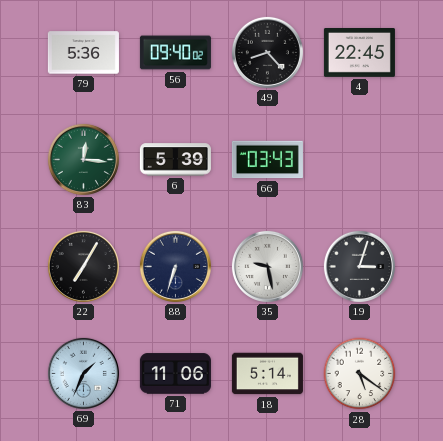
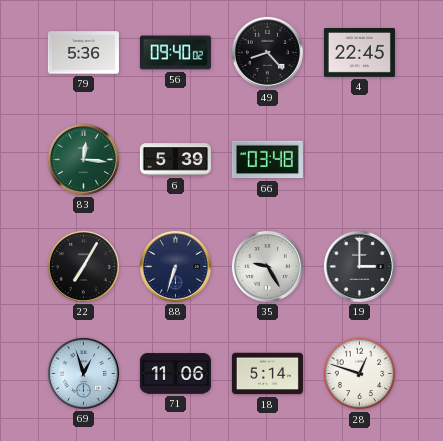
66: 03:43 -> 03:48
35: 9:28 -> 9:25
19: 3:03 -> 3:00
69: 1:34 -> 12:57
28: 5:21 -> 12:48
